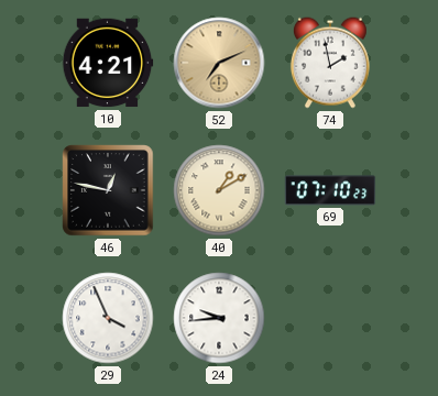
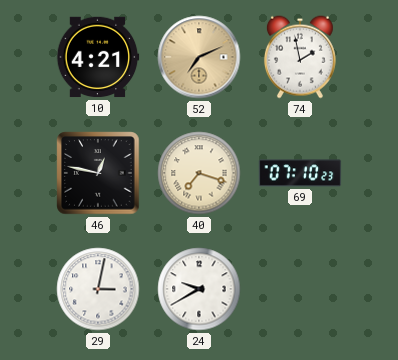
40: 1:10 -> 7:18
29: 3:56 -> 3:02
24: 9:44 -> 9:40
